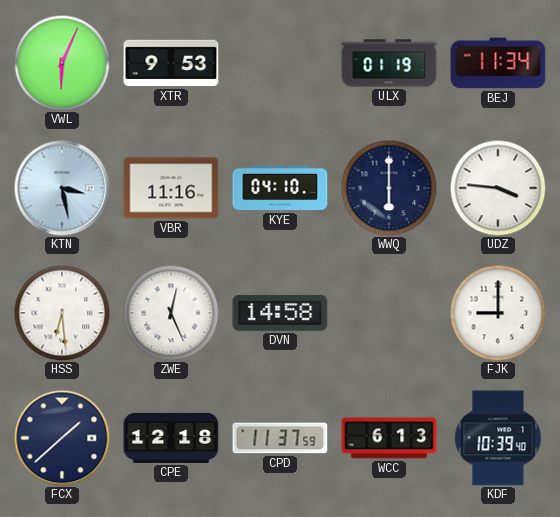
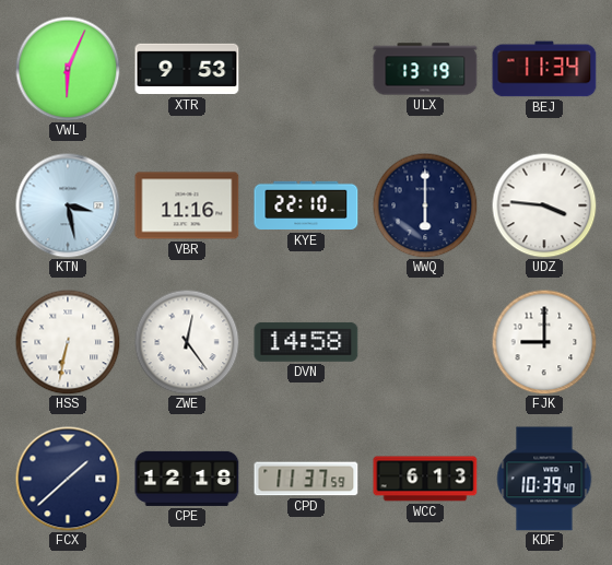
ULX: 01:19 -> 13:19
KYE: 04:10 -> 22:10
HSS: 6:29 -> 6:32
ZWE: 12:26 -> 12:24
